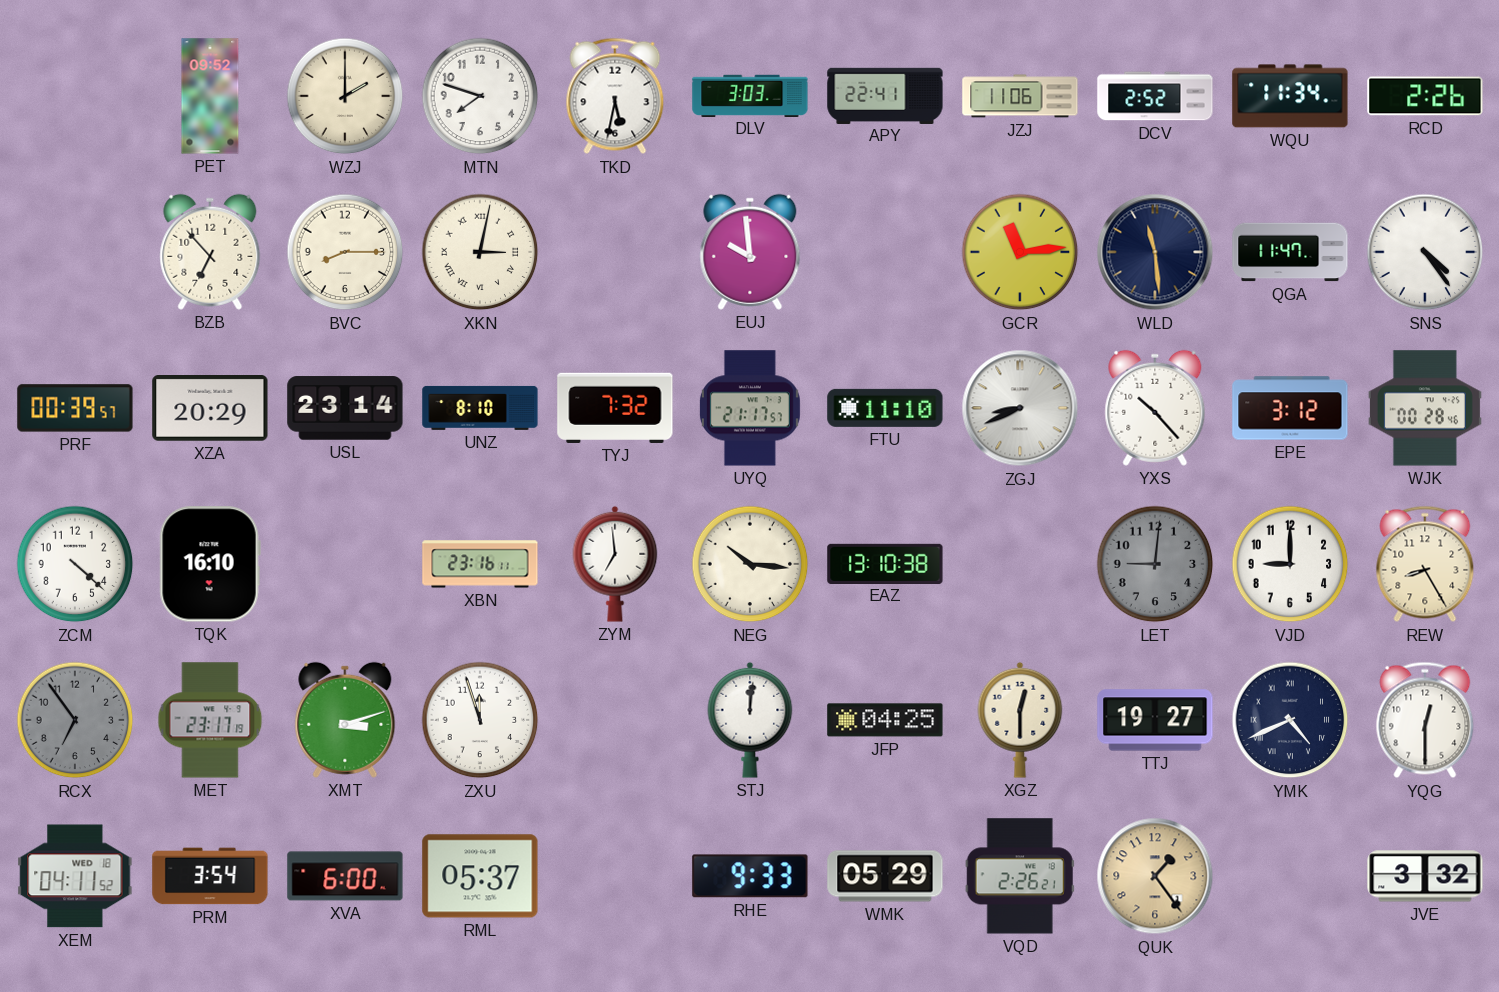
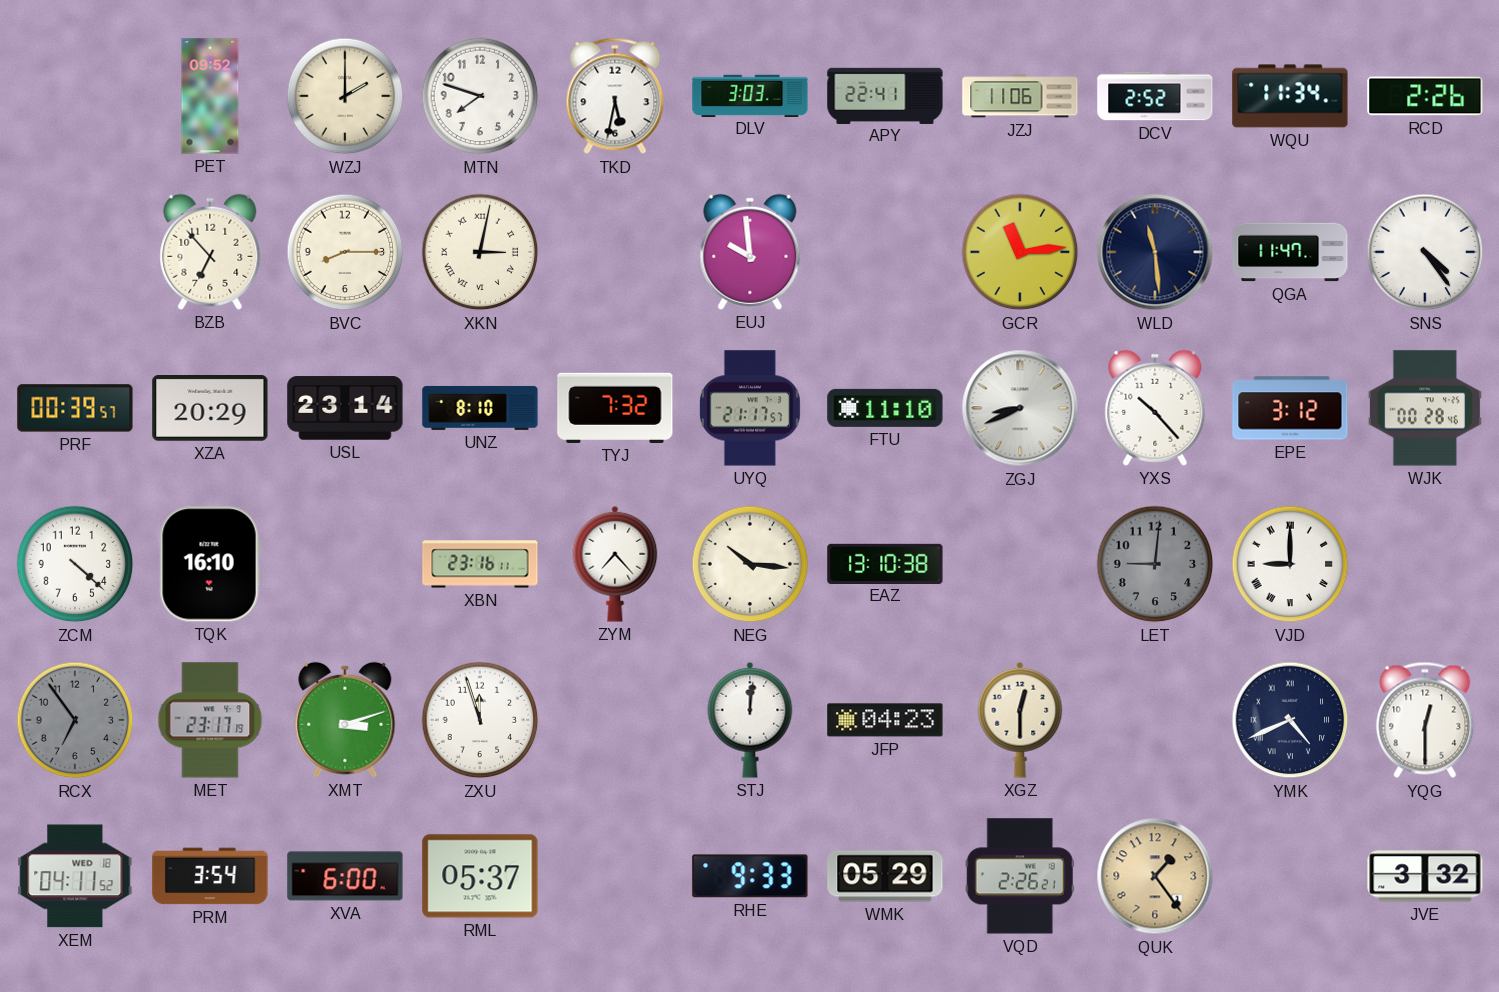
ZYM: 6:59 -> 7:23
VJD numerals: Arabic -> Roman
REW: 8:25 -> none
JFP: 04:25 -> 04:23
TTJ: 19:27 -> none
